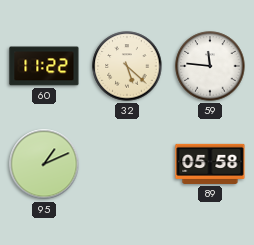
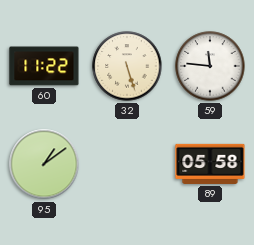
32: 5:22 -> 5:27
95: 1:11 -> 1:09
